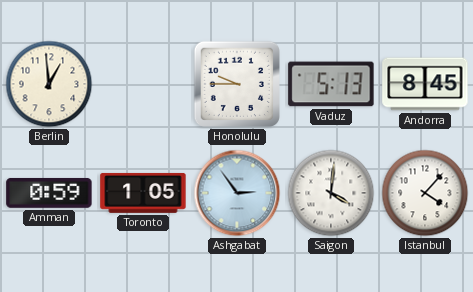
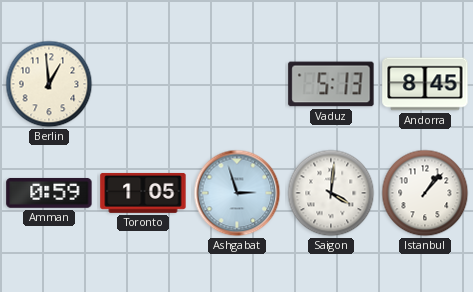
Honolulu: 9:45 -> none
Ashgabat: 2:54 -> 2:57
Istanbul: 4:07 -> 1:07
